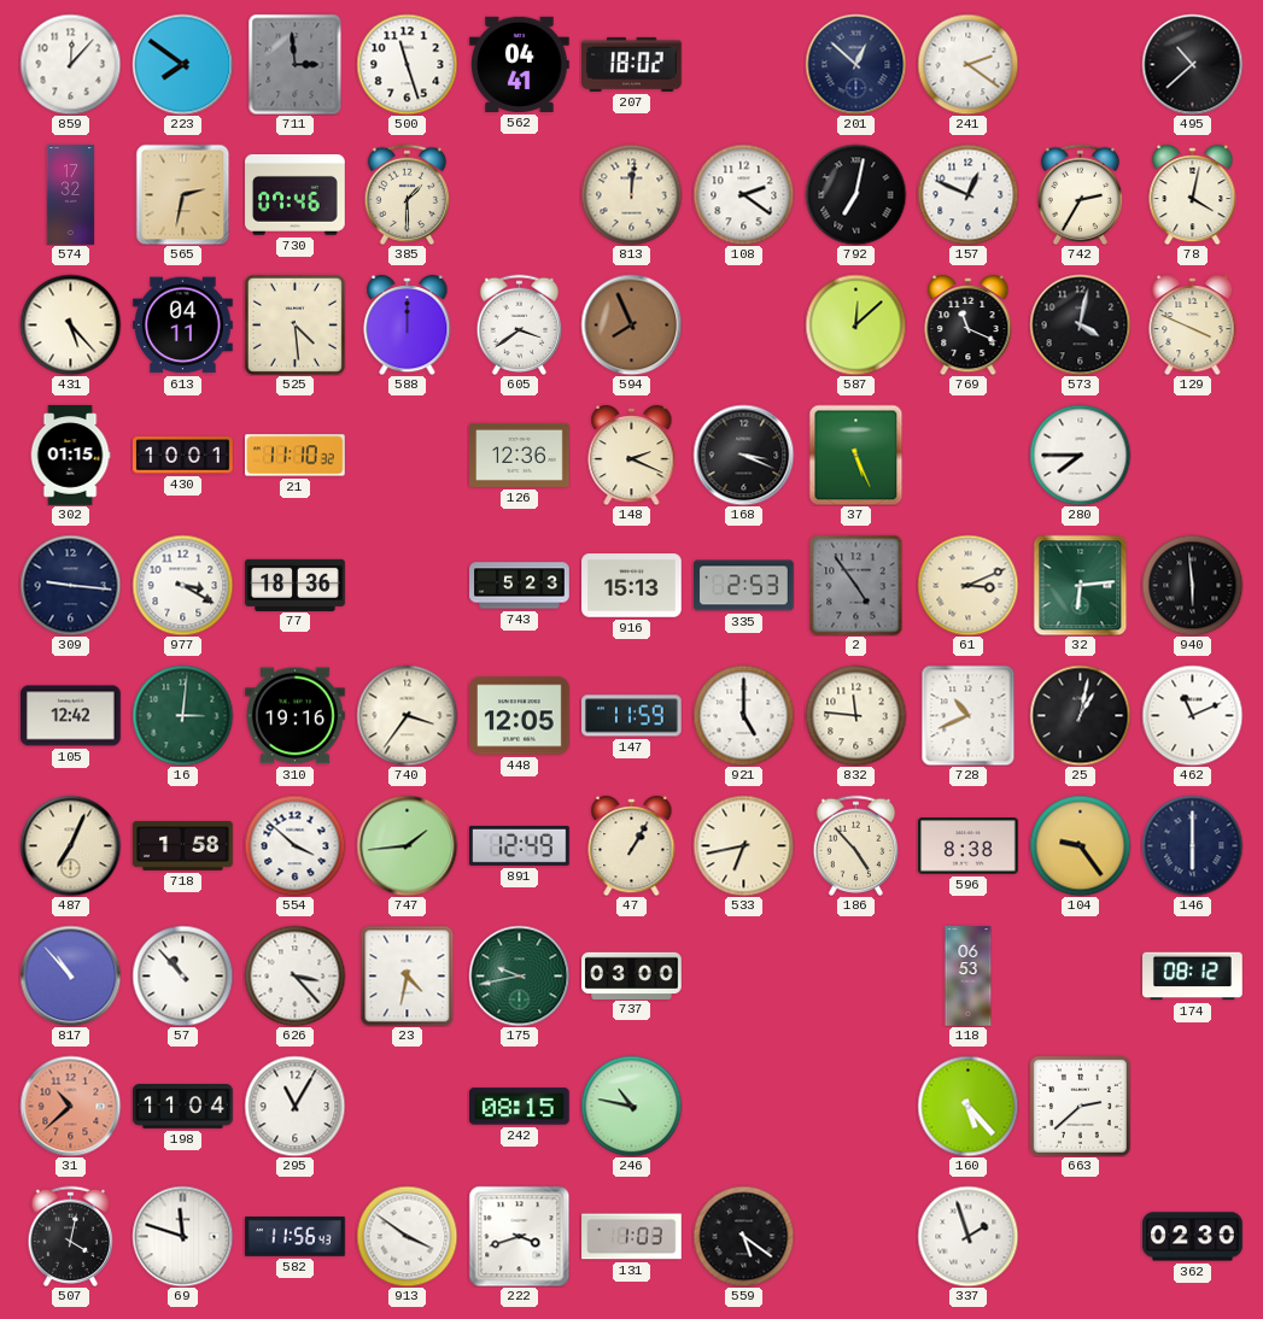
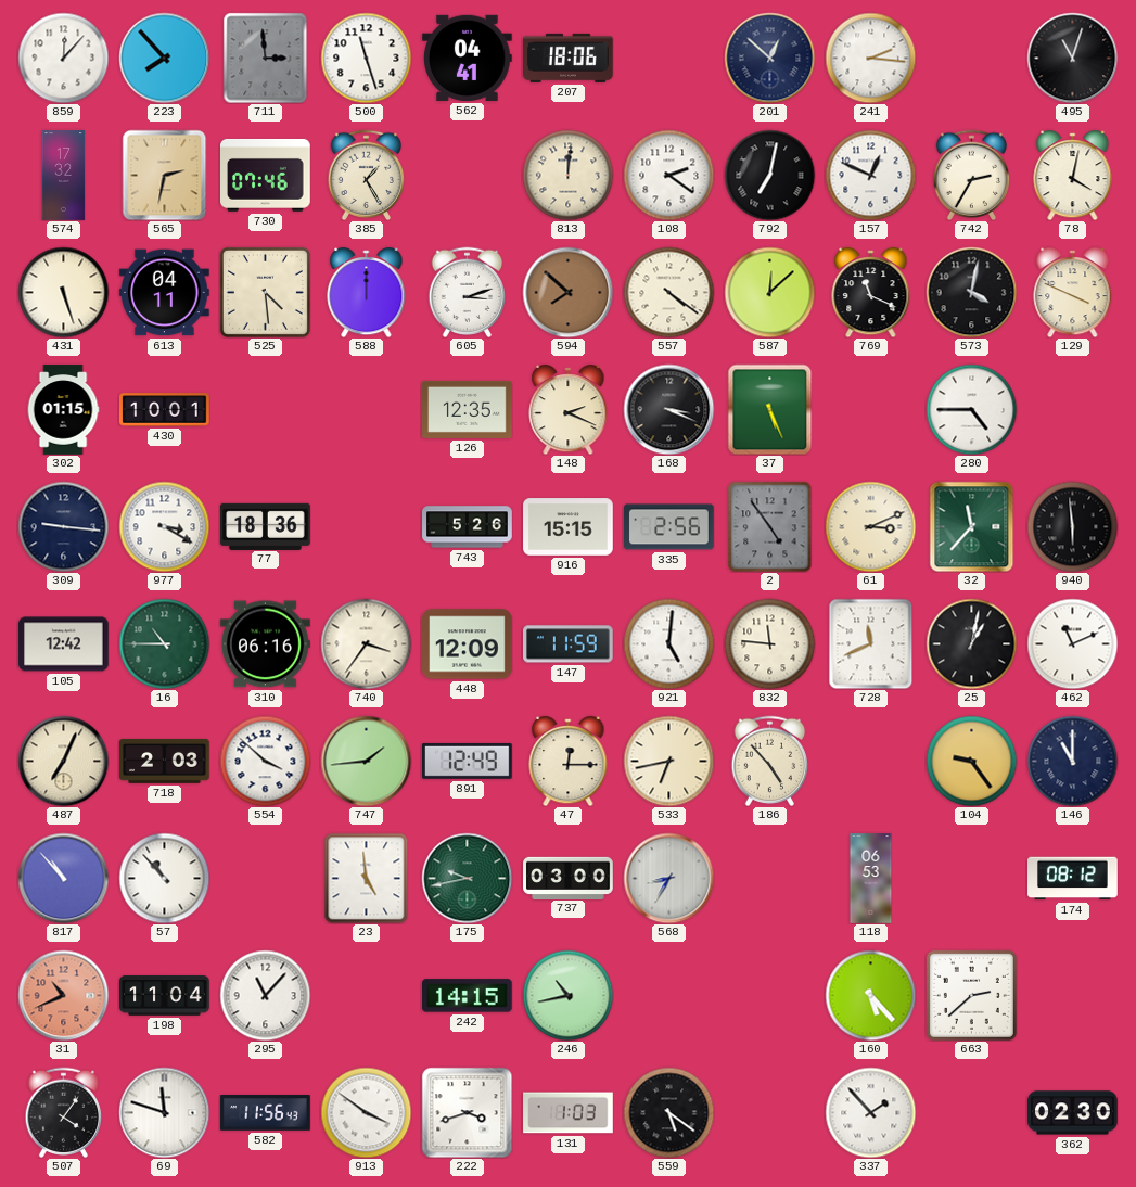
223: 7:51 -> 7:53
207: 18:02 -> 18:06
241: 2:21 -> 2:16
495: 10:38 -> 11:03
385: 1:30 -> 1:25
431: 5:23 -> 5:27
605: 3:39 -> 3:12
594: 7:56 -> 7:52
557: none -> 4:21
21: 11:10 -> none
126: 12:36 -> 12:35
280: 7:45 -> 4:45
743: 5:23 -> 5:26
916: 15:13 -> 15:15
335: 2:53 -> 2:56
32: 6:14 -> 11:37
16: 3:01 -> 10:45
310: 19:16 -> 06:16
448: 12:05 -> 12:09
921: 5:00 -> 5:01
728: 10:41 -> 11:41
718: 1:58 -> 2:03
47: 1:05 -> 12:15
596: 8:38 -> none
146: 6:00 -> 11:00
626: 3:23 -> none
23: 4:32 -> 4:59
568: none -> 8:35
31: 10:38 -> 10:41
295: 11:05 -> 11:07
242: 08:15 -> 14:15
246: 10:47 -> 10:43
507: 4:02 -> 4:06
337: 1:57 -> 1:53
